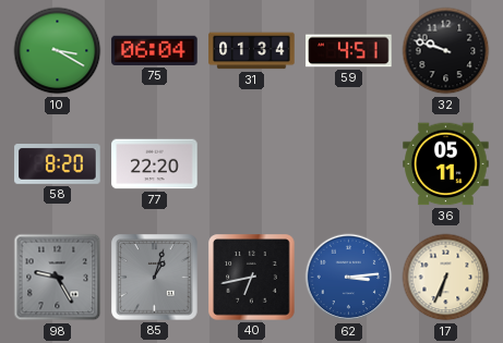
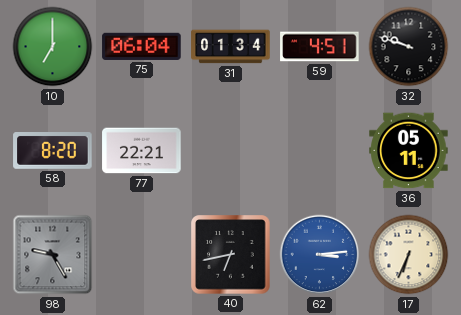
10: 3:20 -> 7:00
77: 22:20 -> 22:21
85: 1:03 -> none
